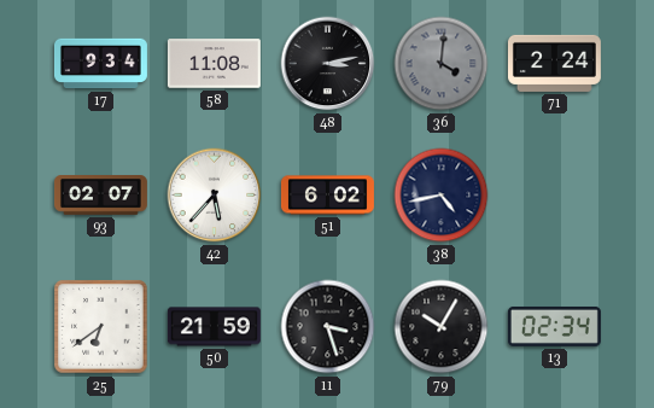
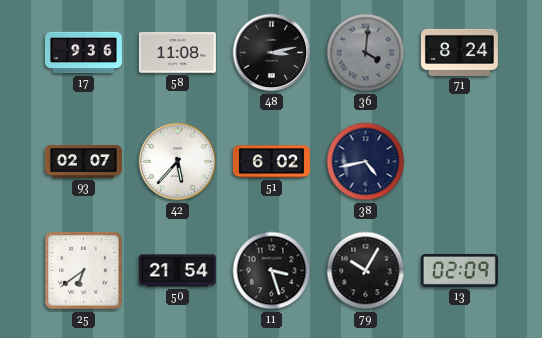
17: 9:34 -> 9:36
71: 2:24 -> 8:24
50: 21:59 -> 21:54
13: 02:34 -> 02:09
